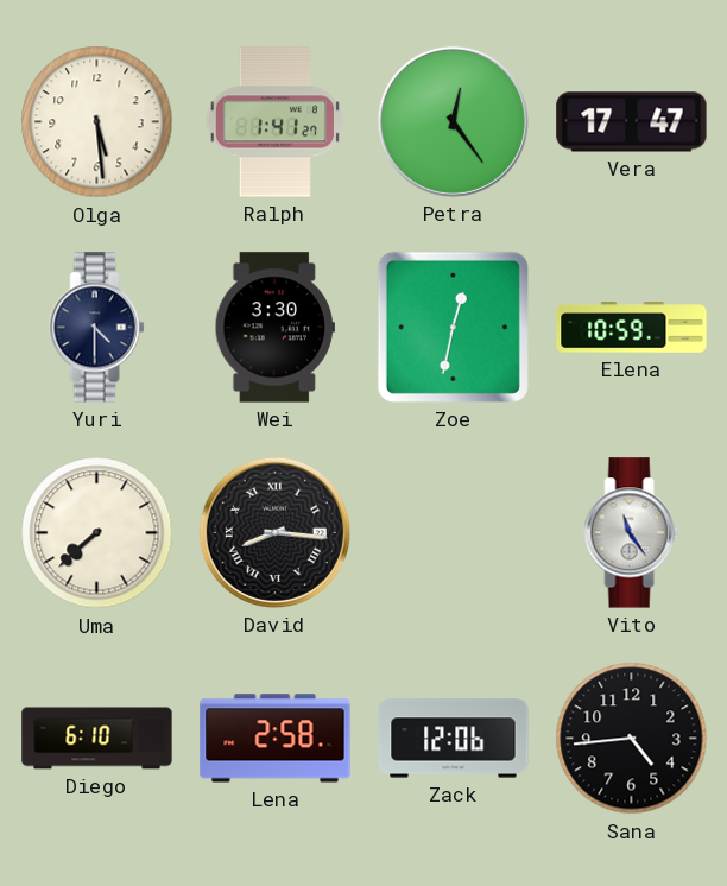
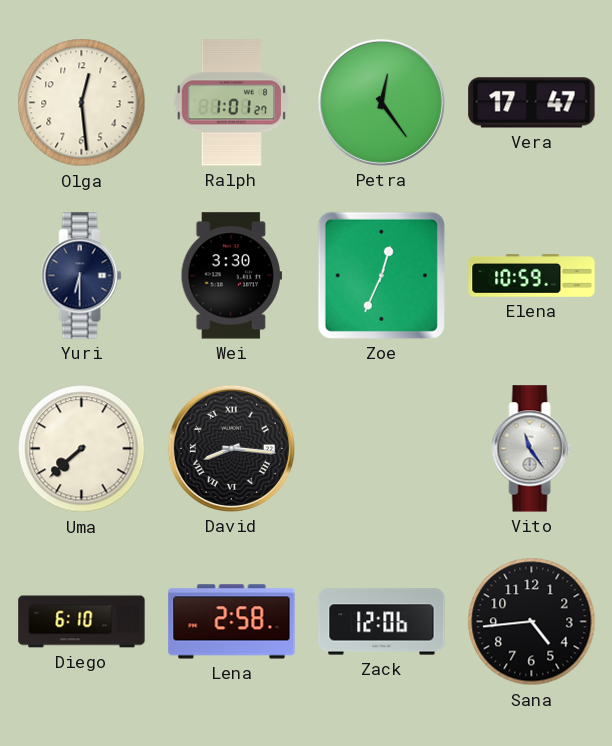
Olga: 5:29 -> 12:29
Ralph: 1:41 -> 1:01
Yuri: 4:30 -> 6:30
Zoe: 12:32 -> 12:34
